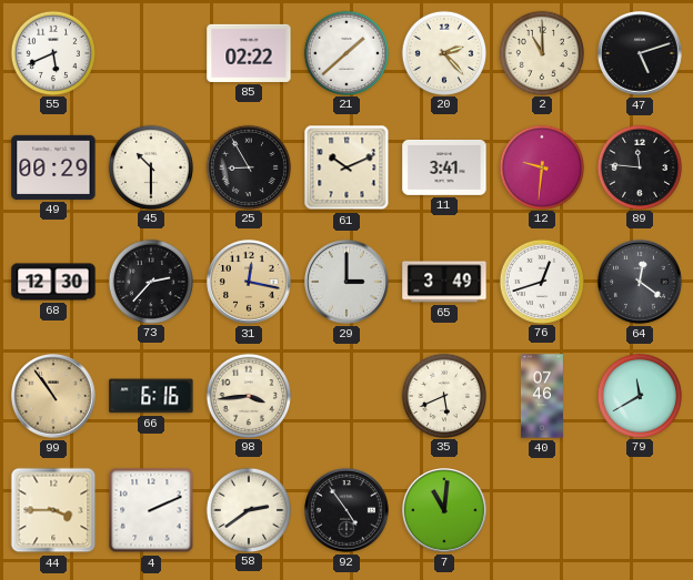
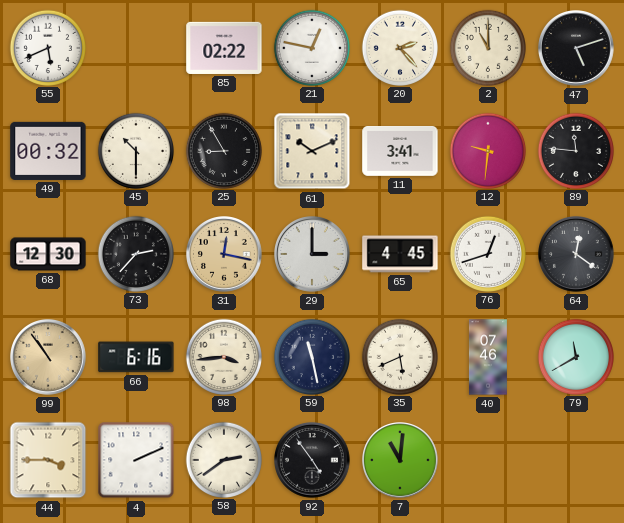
21: 1:38 -> 12:47
49: 00:29 -> 00:32
65: 3:49 -> 4:45
59: none -> 11:28
